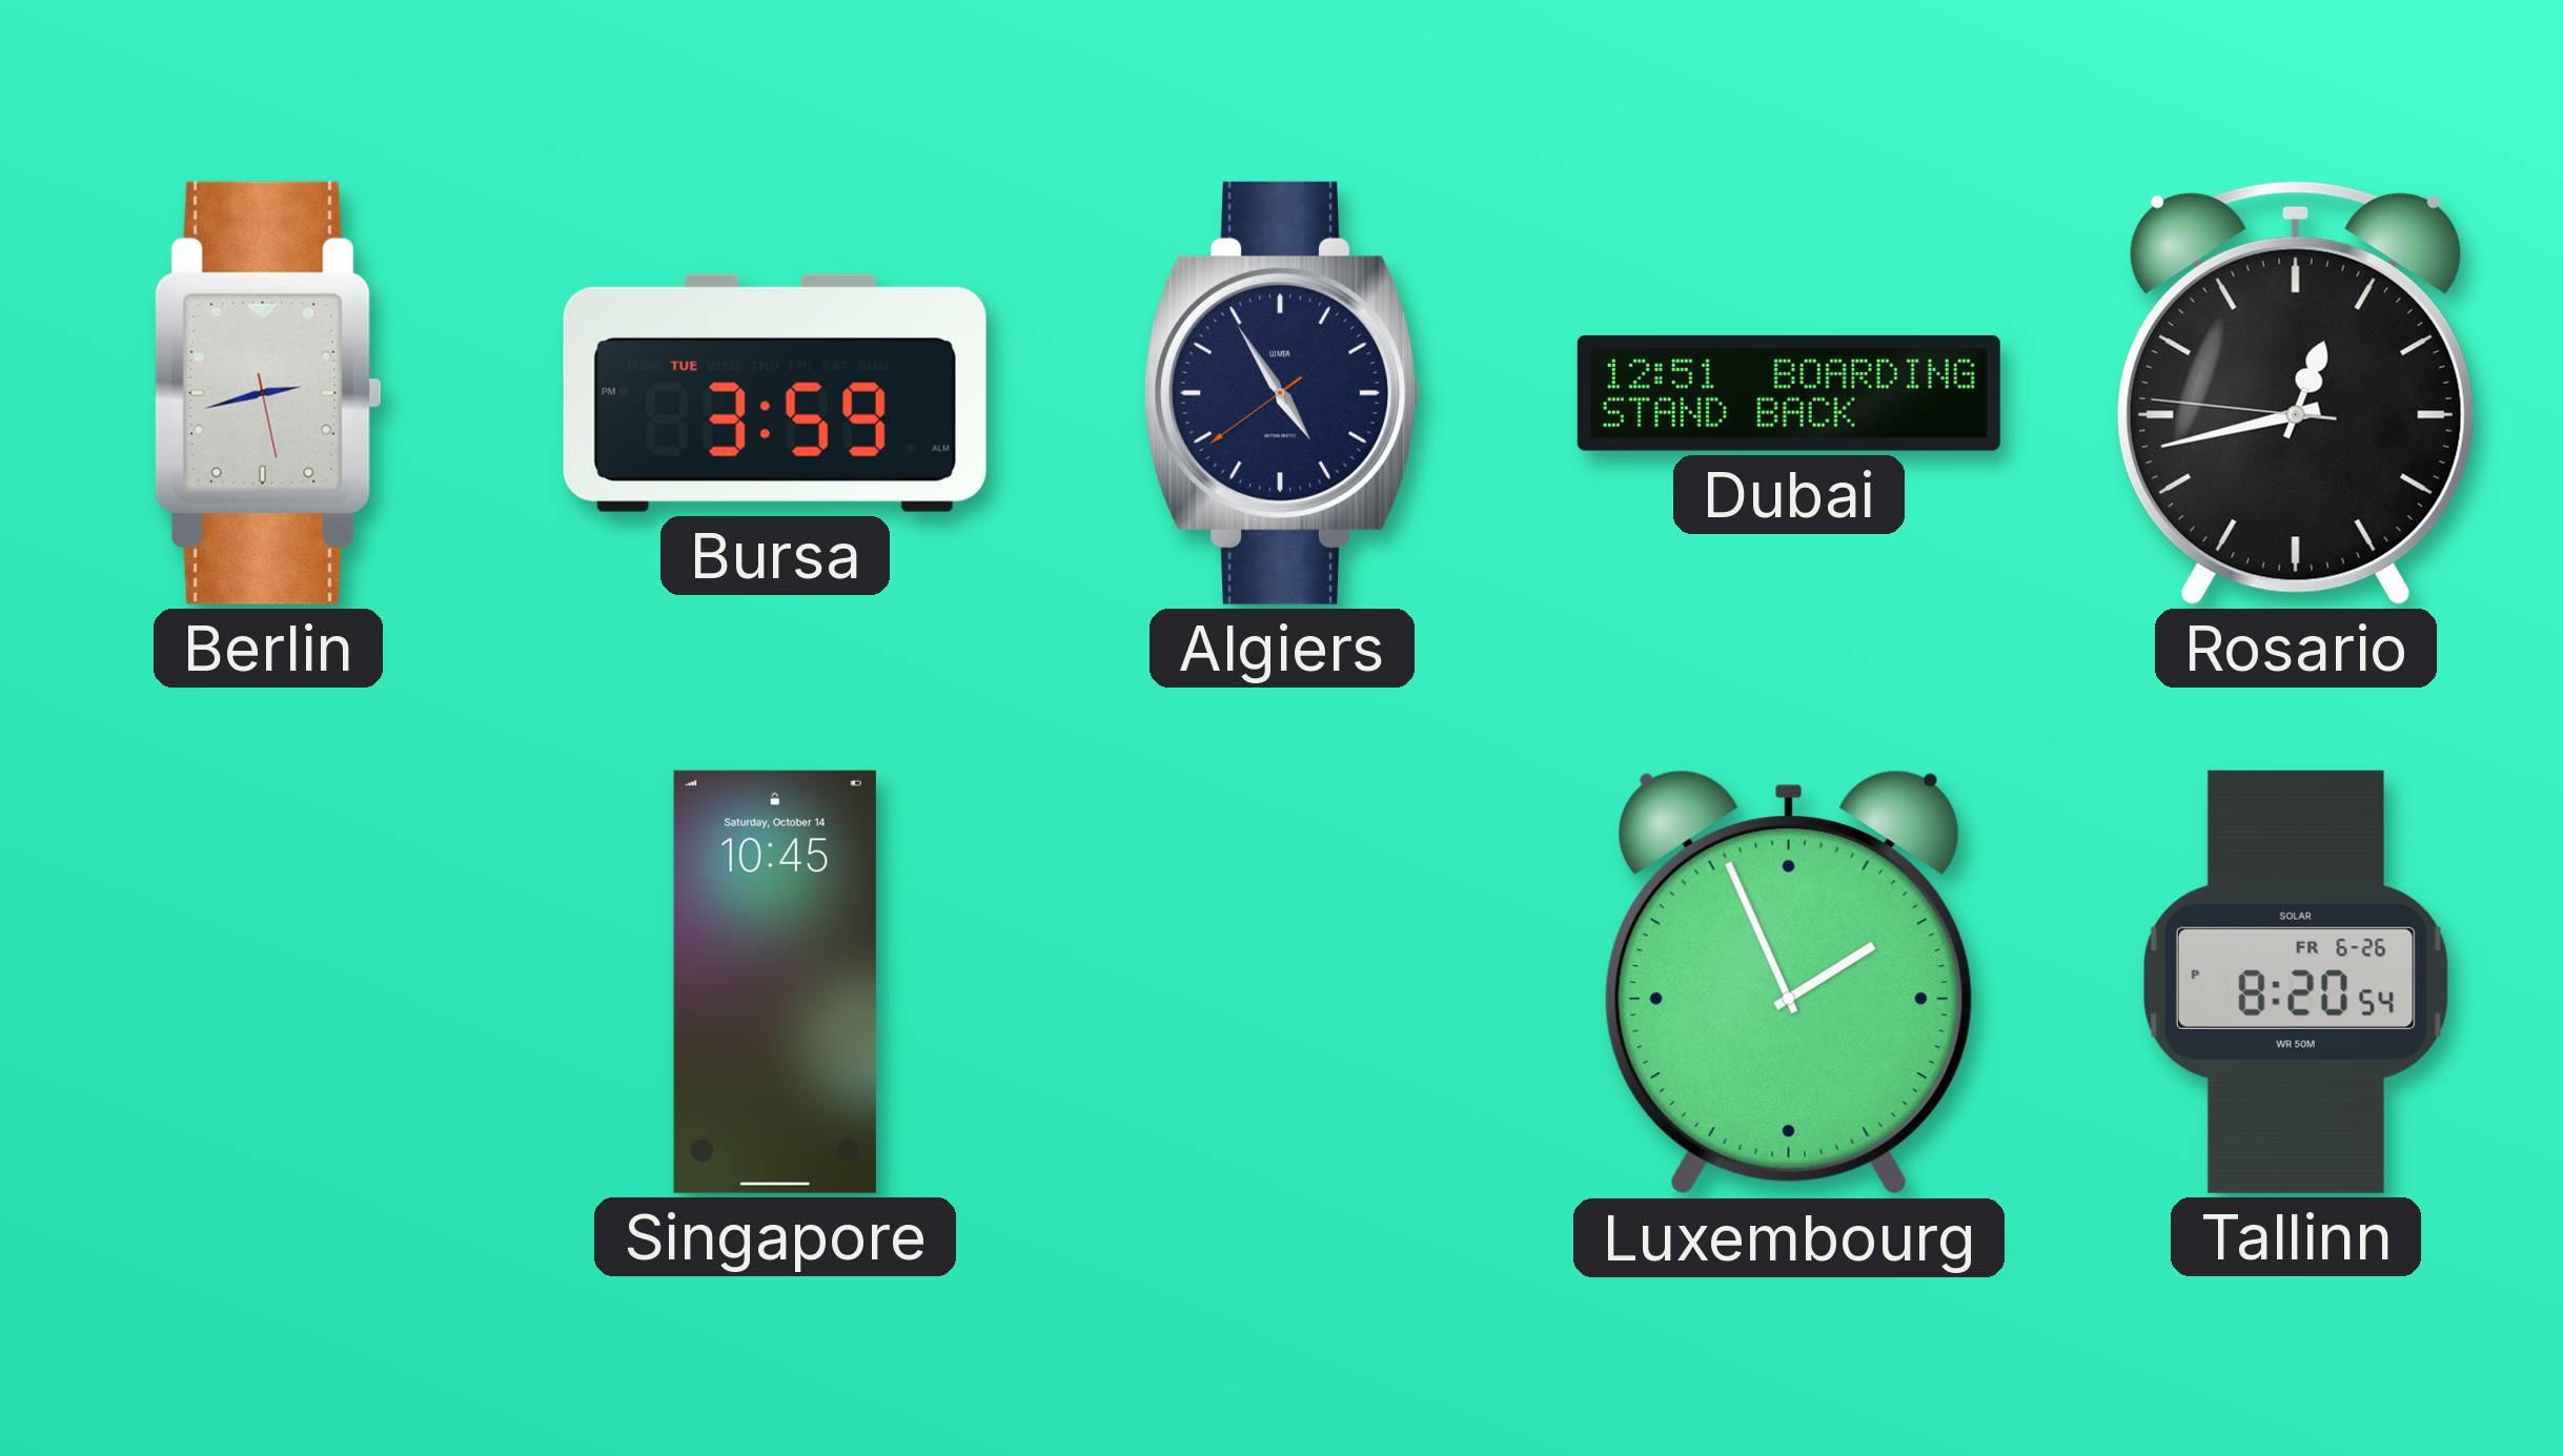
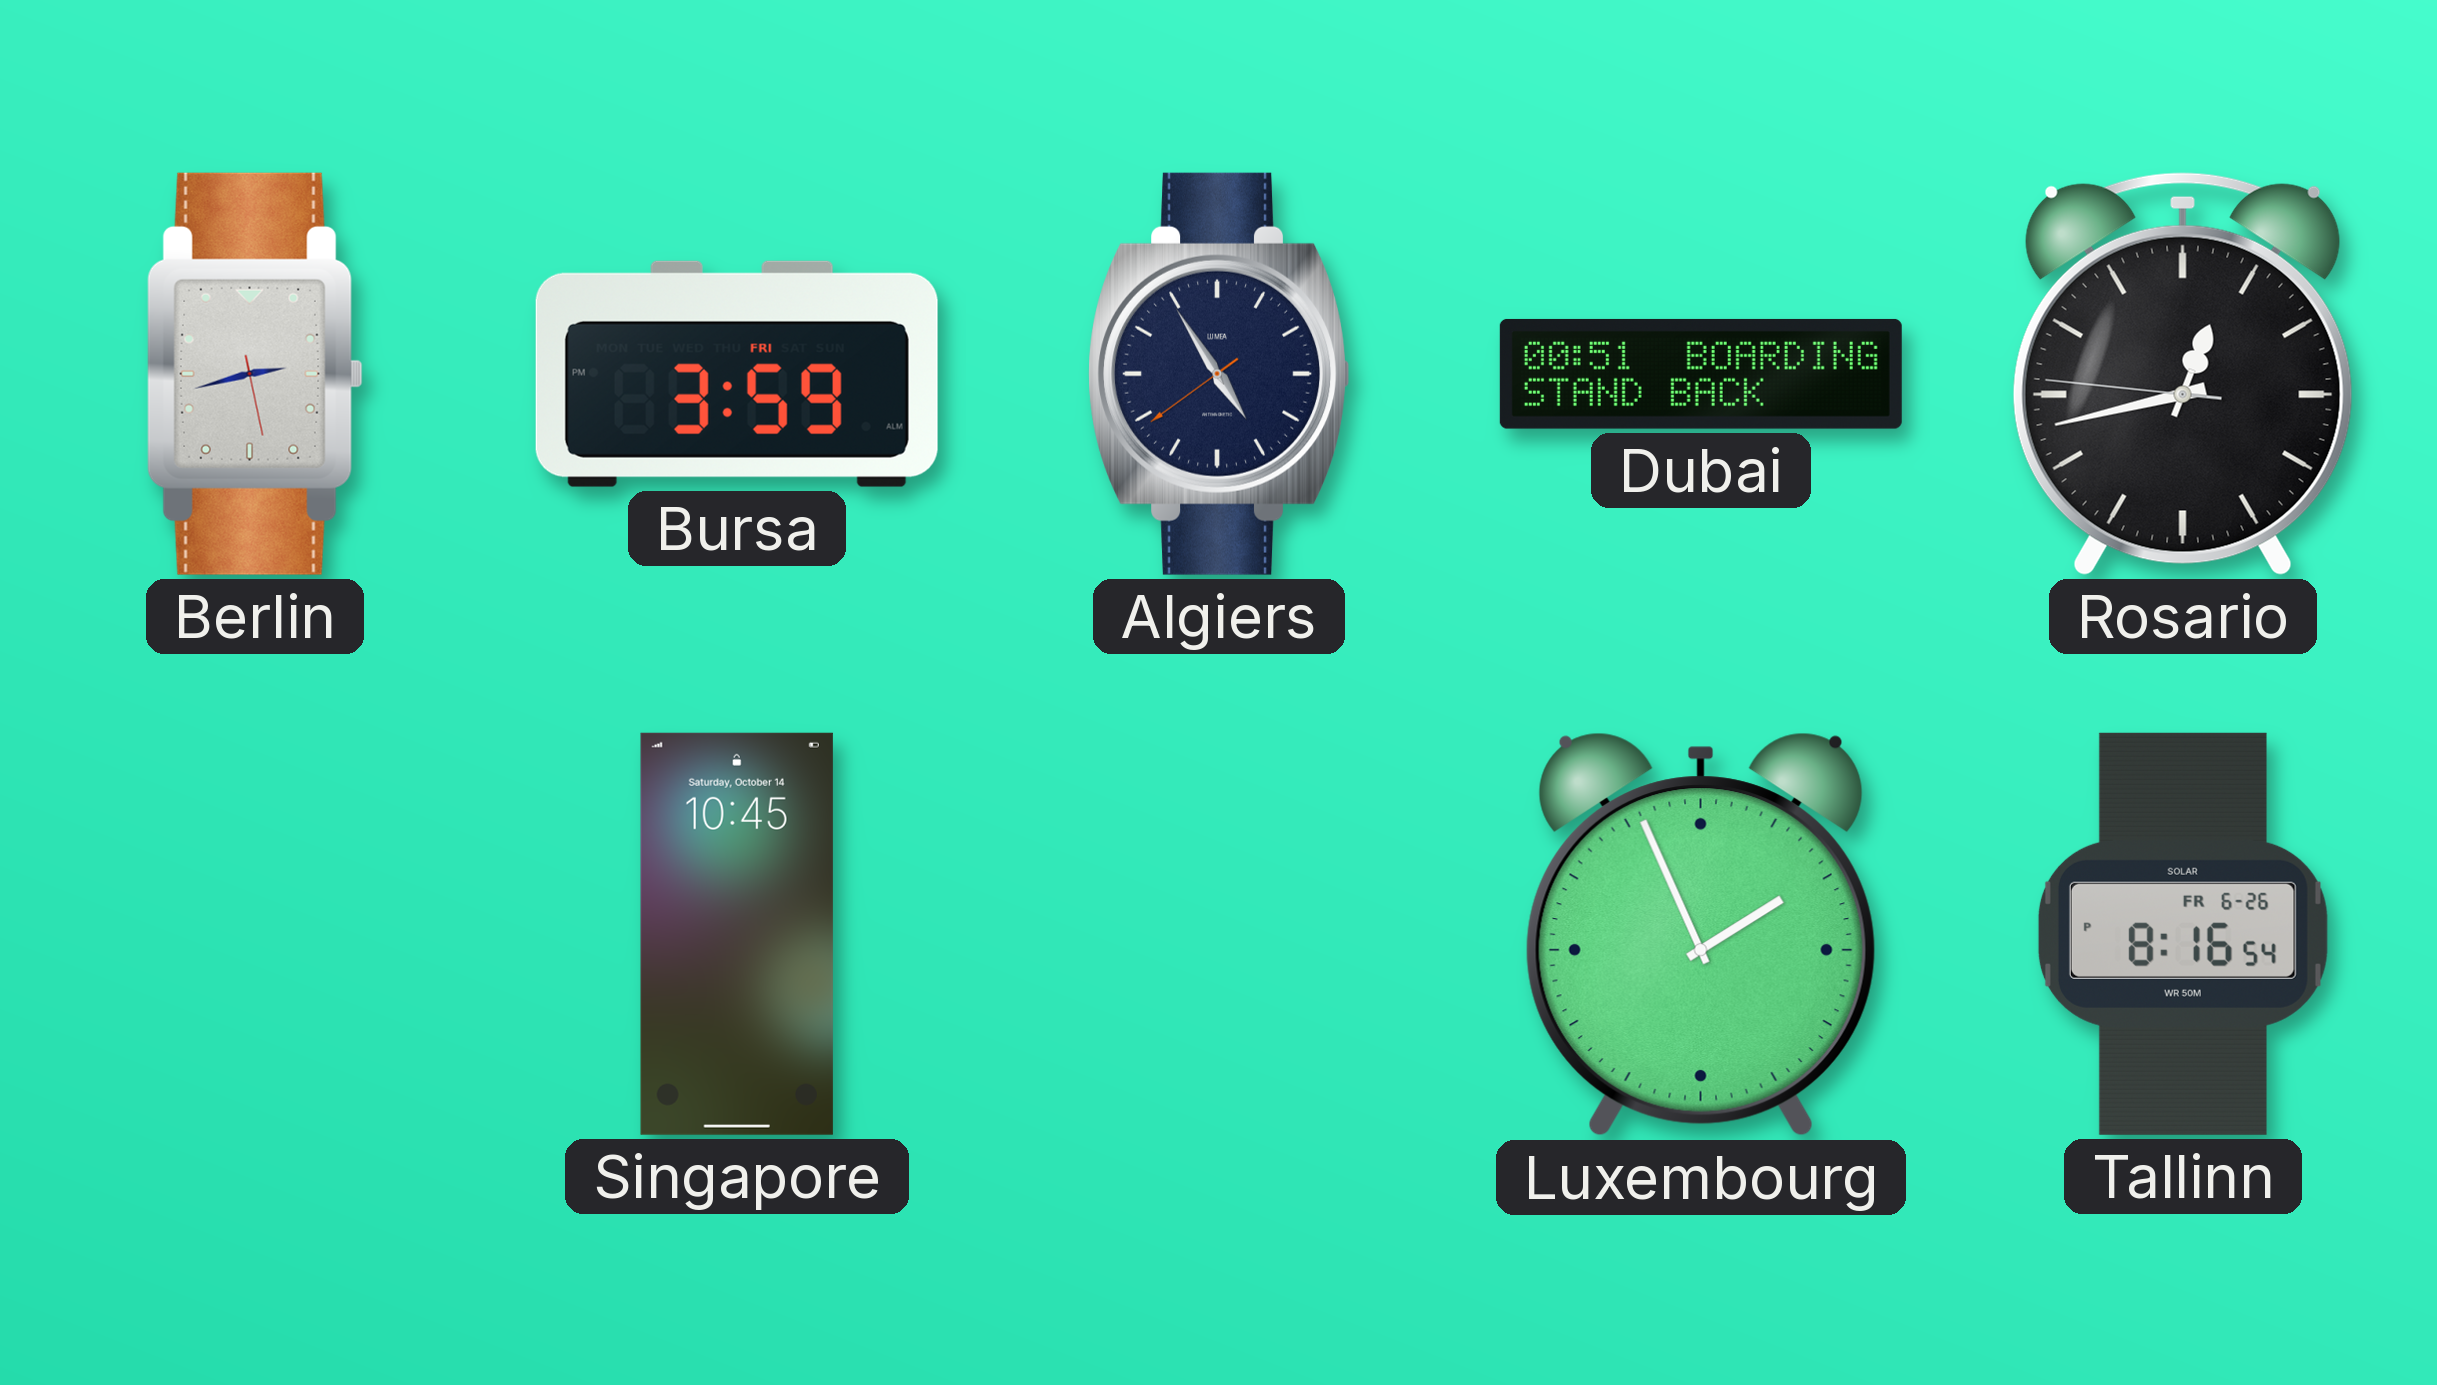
Bursa date: TUE -> FRI
Dubai: 12:51 -> 00:51
Tallinn: 8:20 -> 8:16
